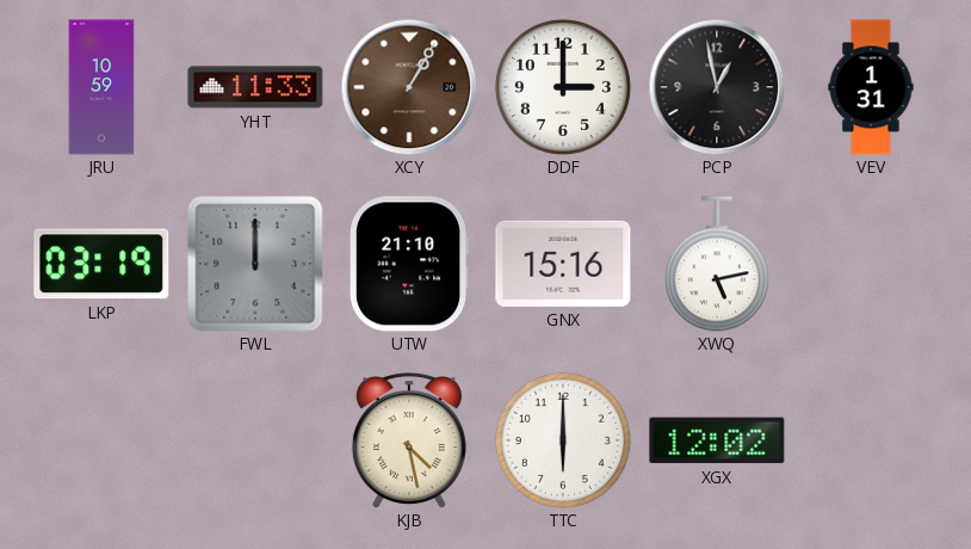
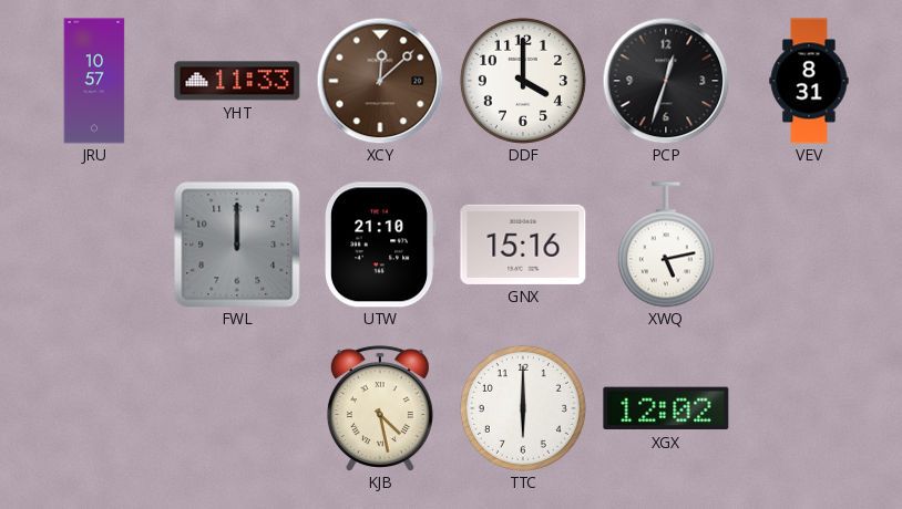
JRU: 10:59 -> 10:57
XCY: 1:05 -> 12:08
DDF: 3:00 -> 4:00
PCP: 12:58 -> 12:33
VEV: 1:31 -> 8:31
LKP: 03:19 -> none
